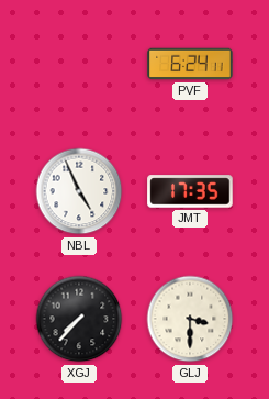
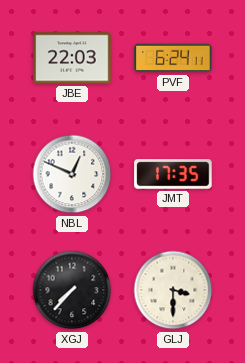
JBE: none -> 22:03
NBL: 4:56 -> 12:49
